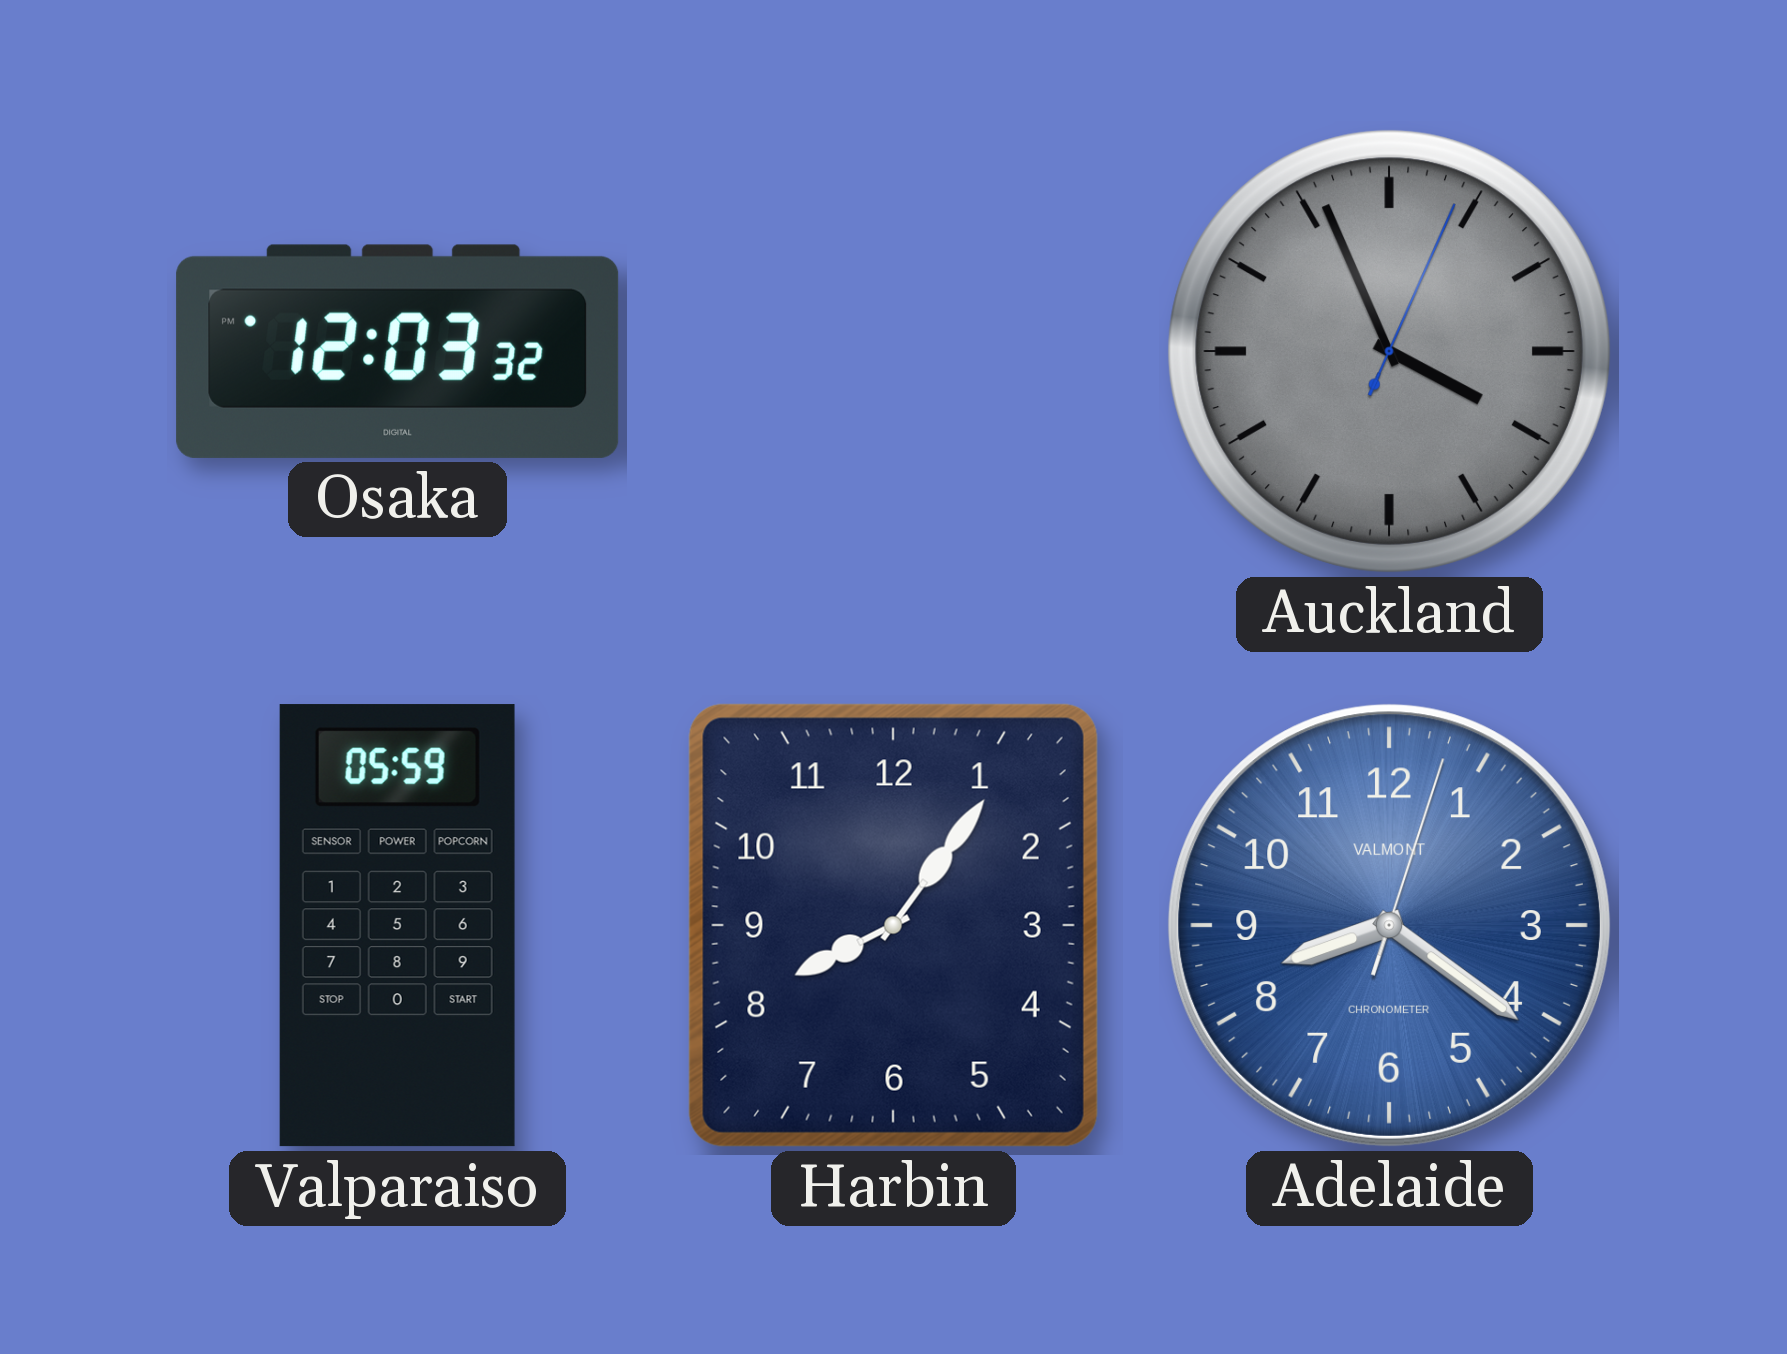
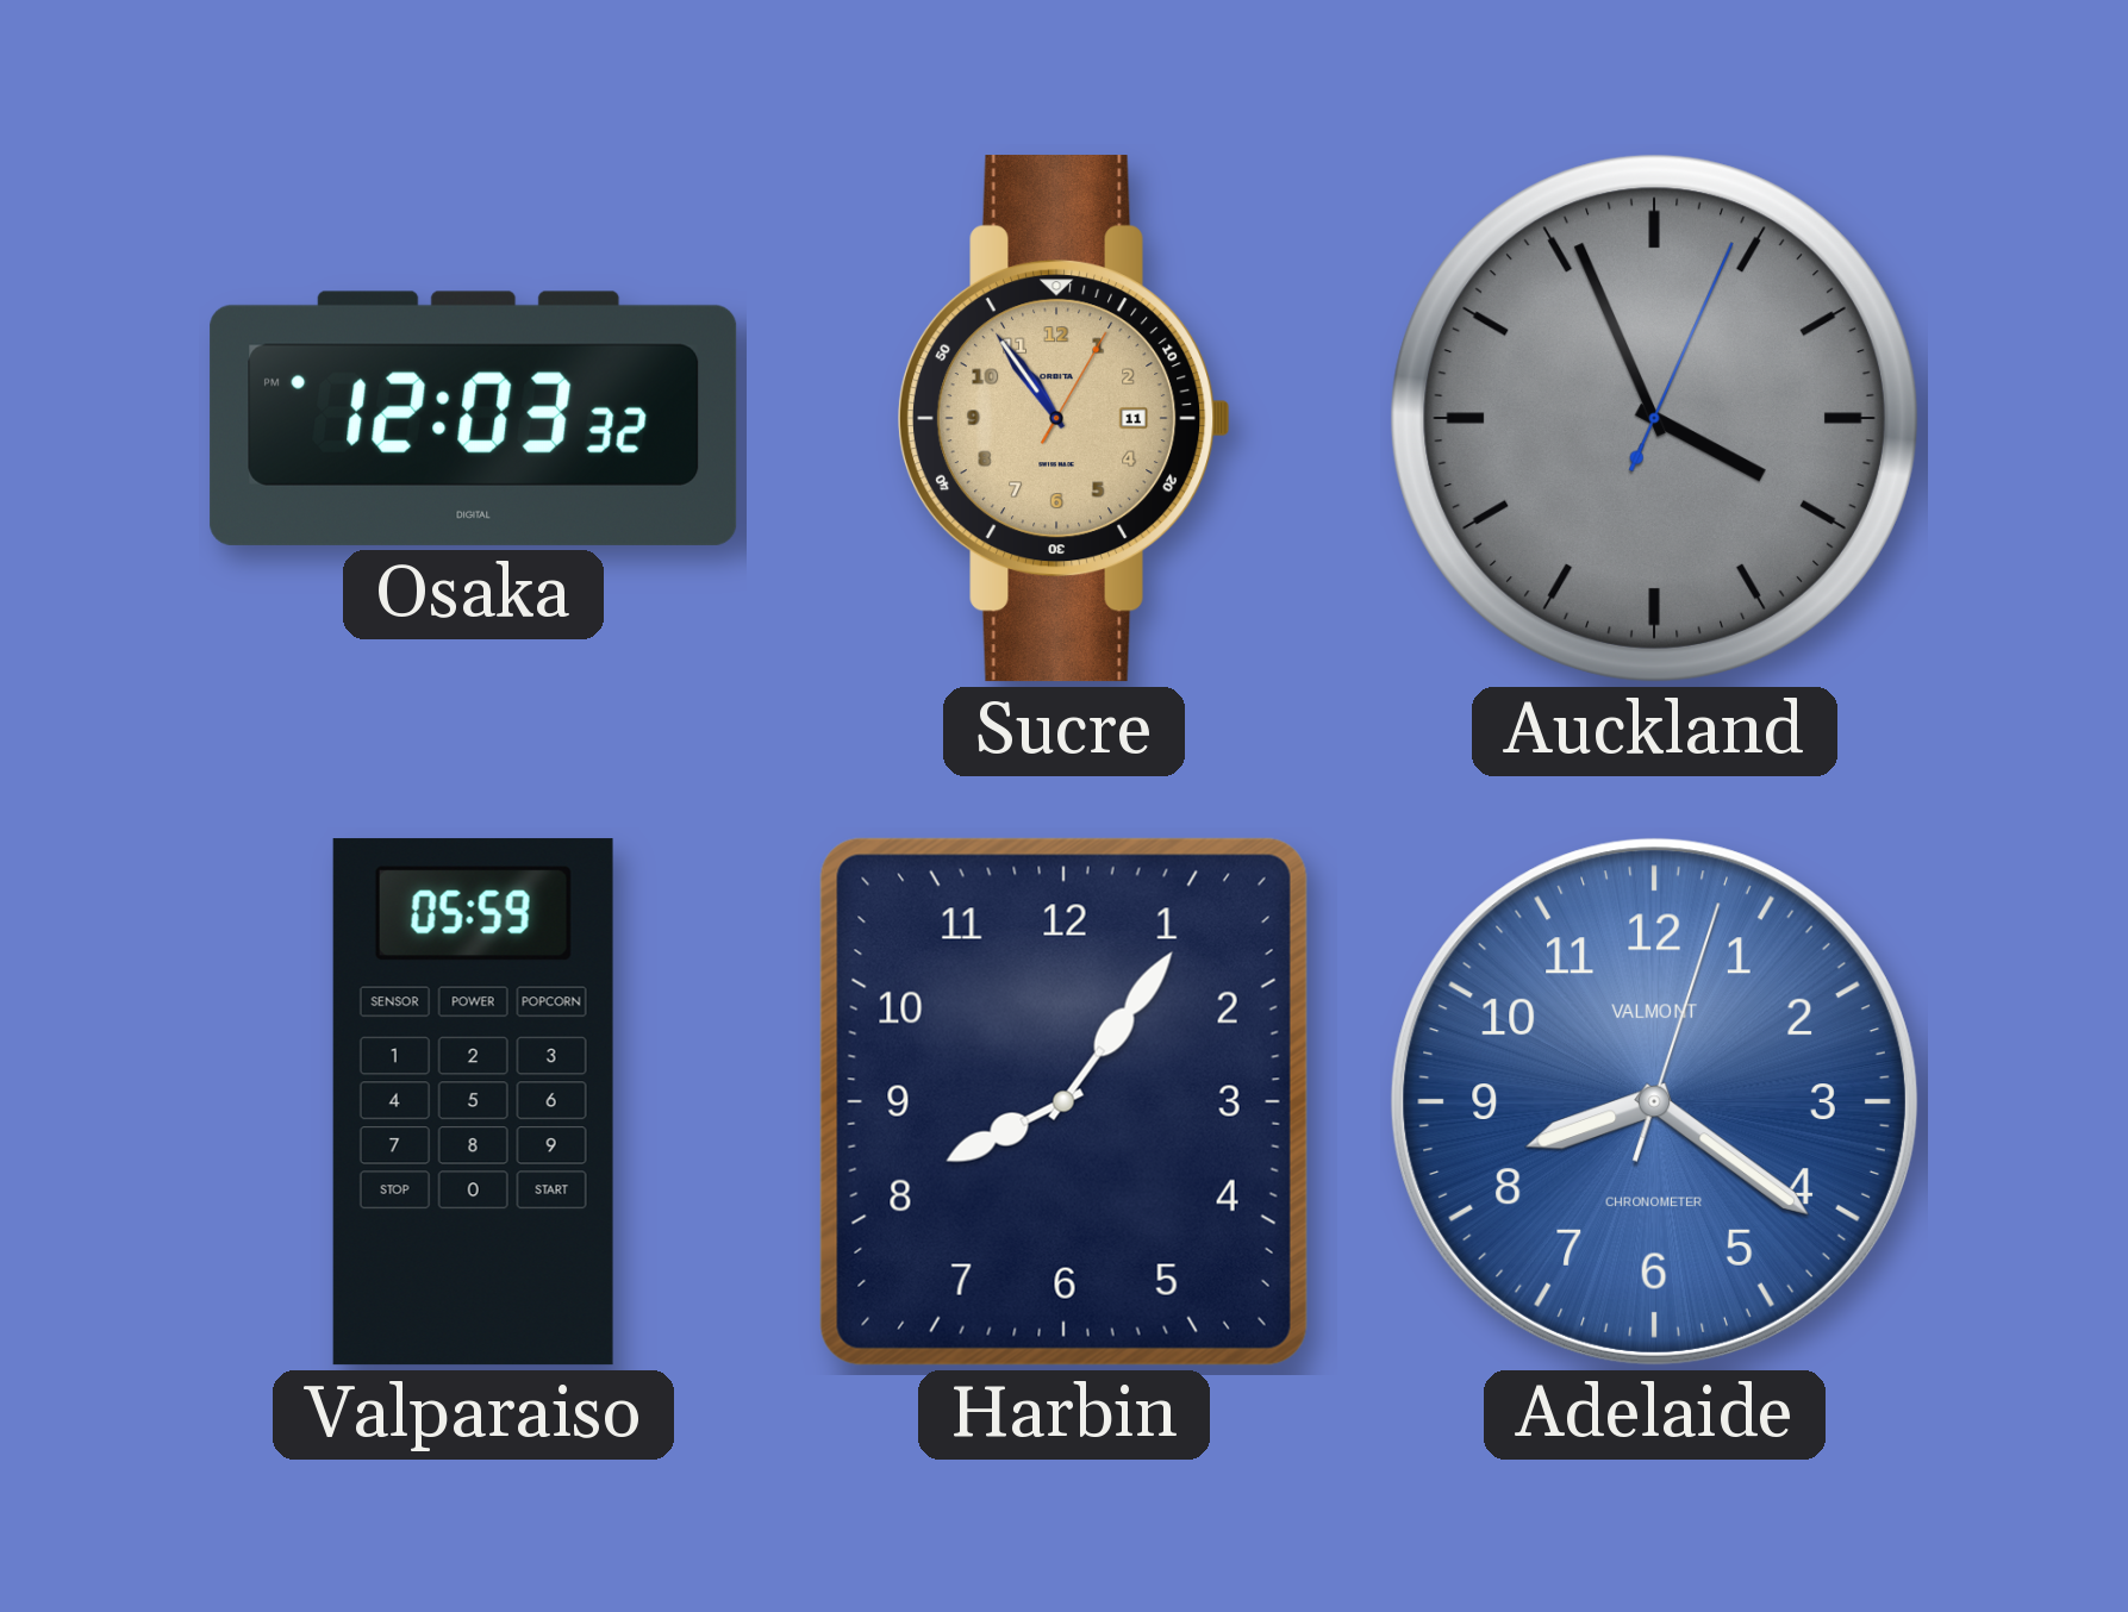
Sucre: none -> 10:54
